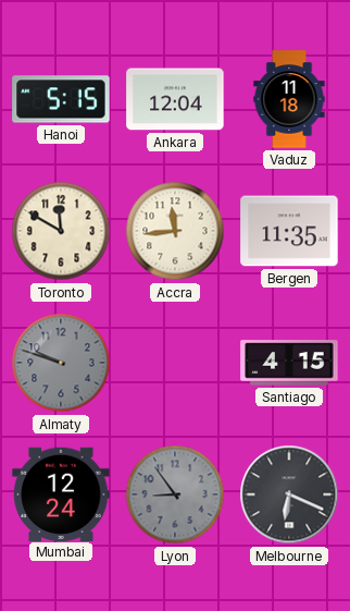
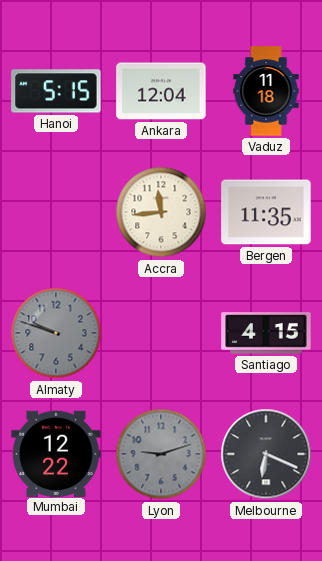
Toronto: 11:50 -> none
Mumbai: 12:24 -> 12:22
Lyon: 8:54 -> 9:12
